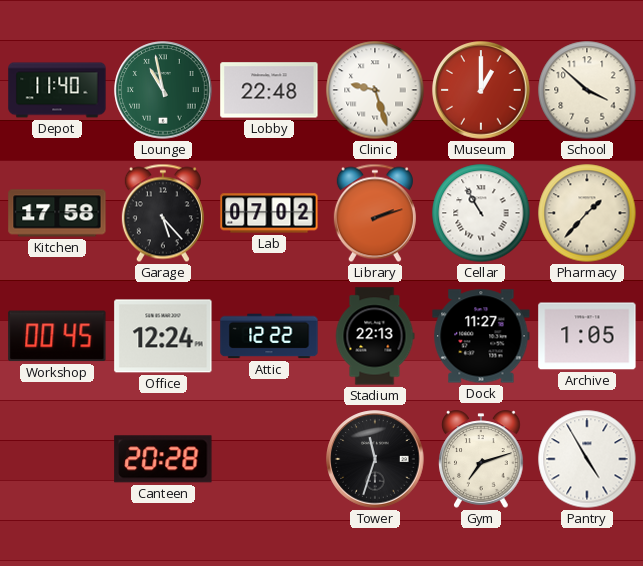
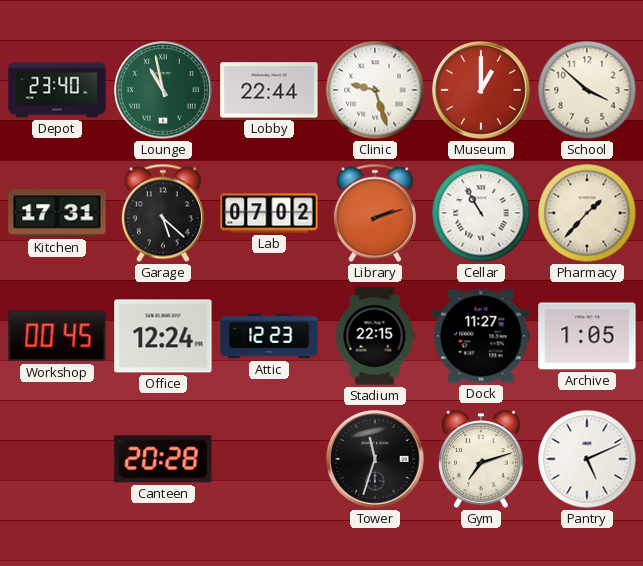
Depot: 11:40 -> 23:40
Lobby: 22:48 -> 22:44
Kitchen: 17:58 -> 17:31
Garage: 5:23 -> 5:22
Attic: 12:22 -> 12:23
Stadium: 22:13 -> 22:15
Pantry: 4:55 -> 5:11
